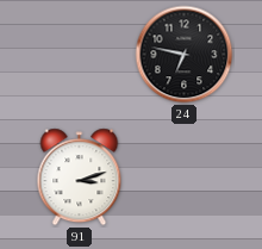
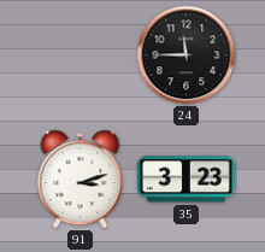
24: 6:47 -> 11:45
35: none -> 3:23
